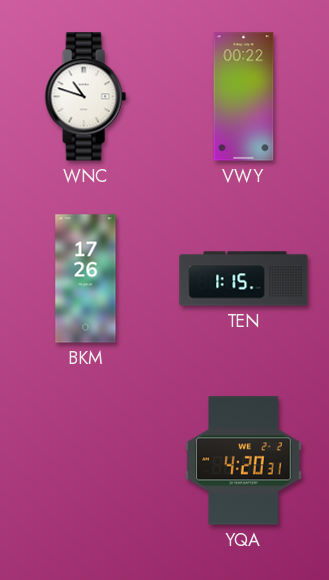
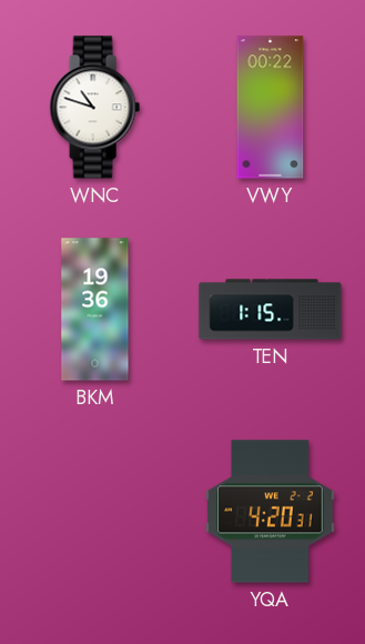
BKM: 17:26 -> 19:36
